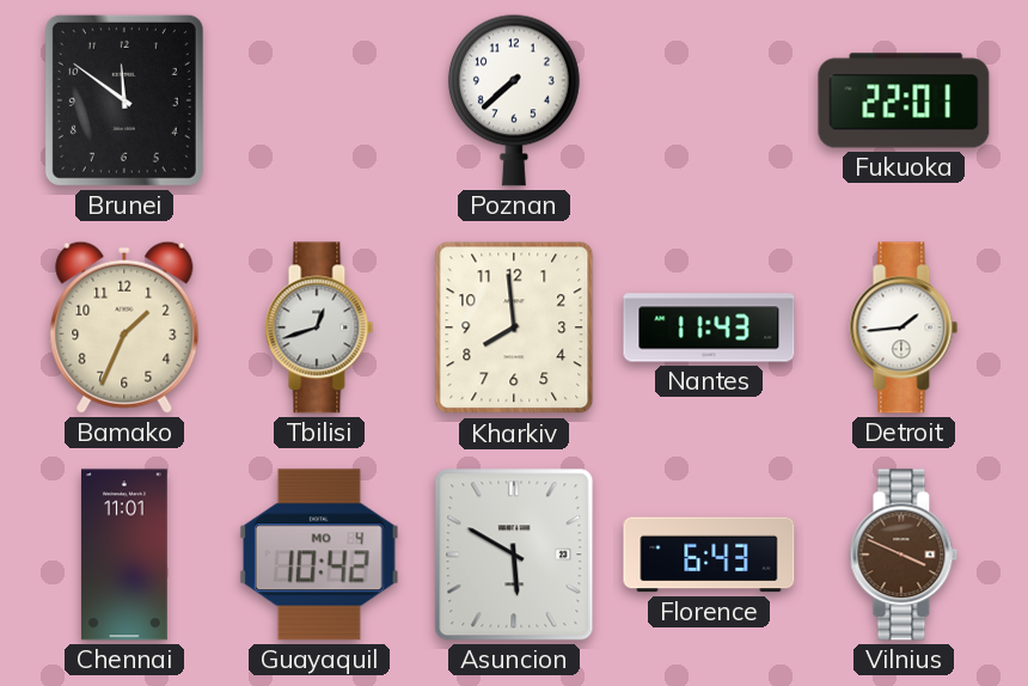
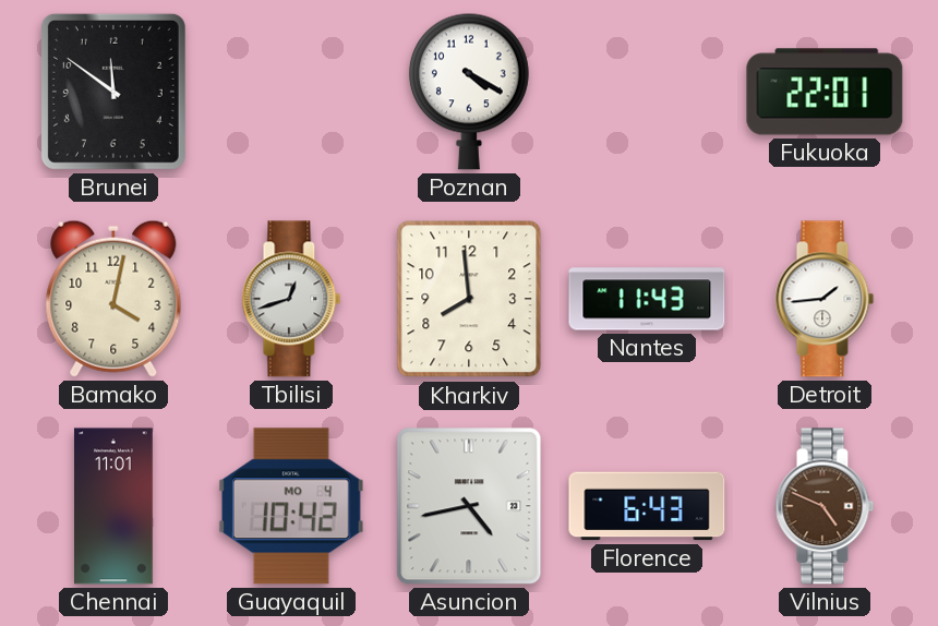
Poznan: 7:38 -> 4:20
Bamako: 1:34 -> 4:02
Asuncion: 5:50 -> 4:43
Vilnius: 3:49 -> 4:49
